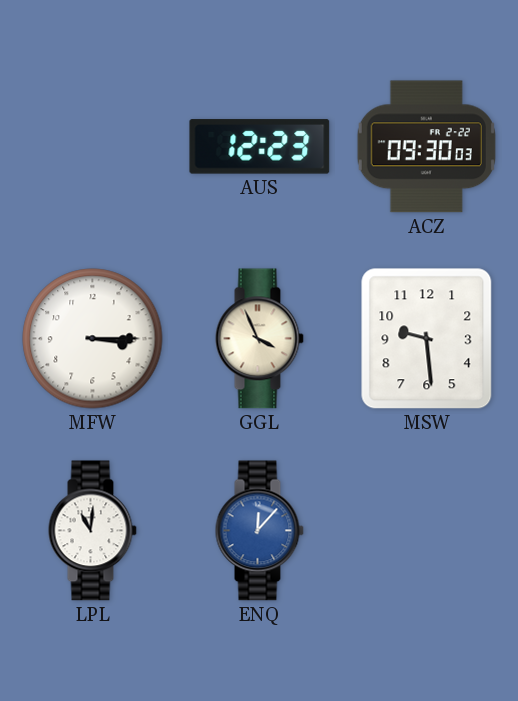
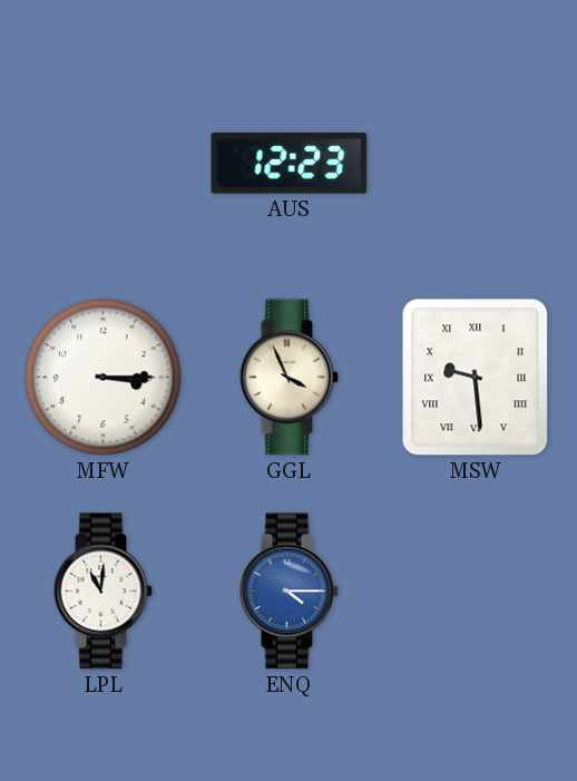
ACZ: 09:30 -> none
MSW numerals: Arabic -> Roman
ENQ: 12:07 -> 4:15
